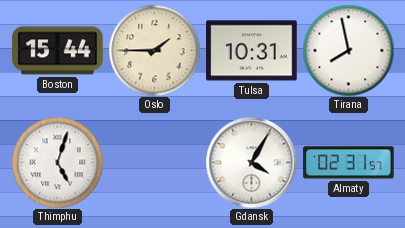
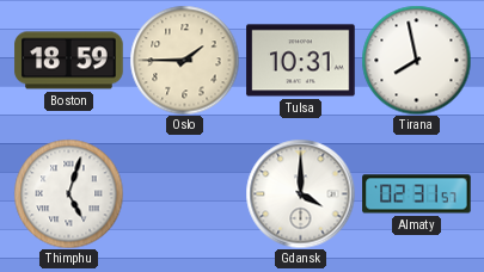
Boston: 15:44 -> 18:59
Gdansk: 4:05 -> 4:00
